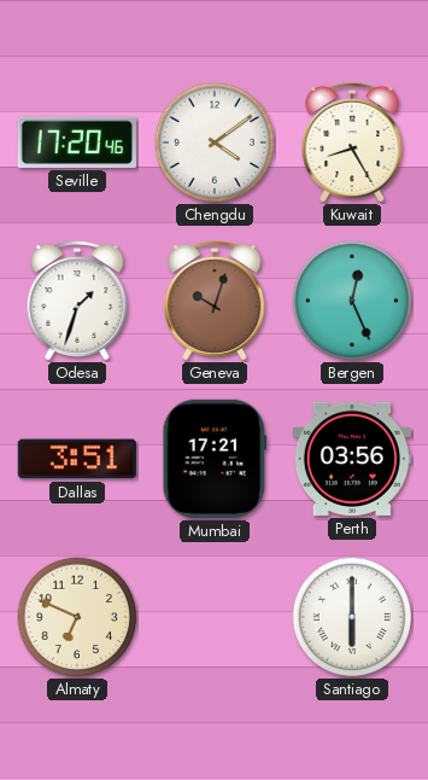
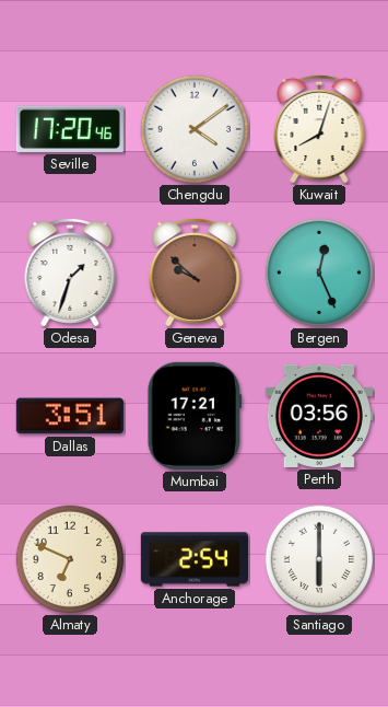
Kuwait: 8:25 -> 8:03
Geneva: 10:03 -> 9:52
Anchorage: none -> 2:54
